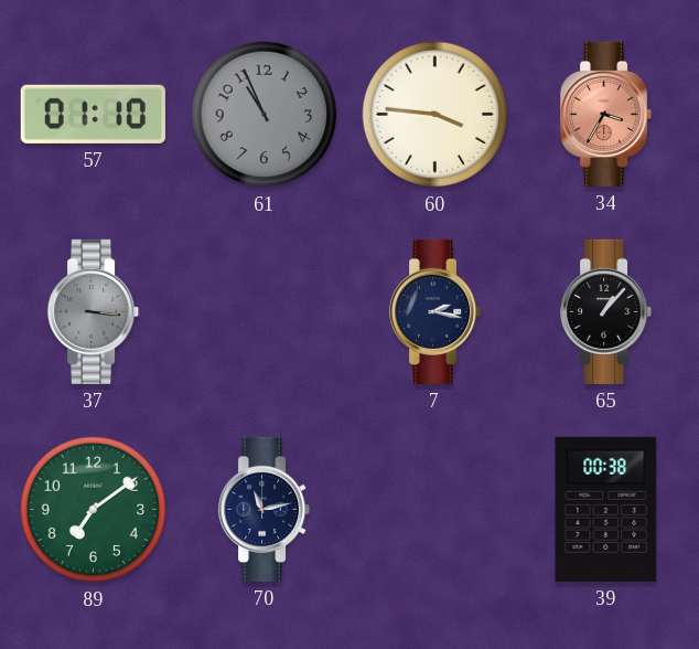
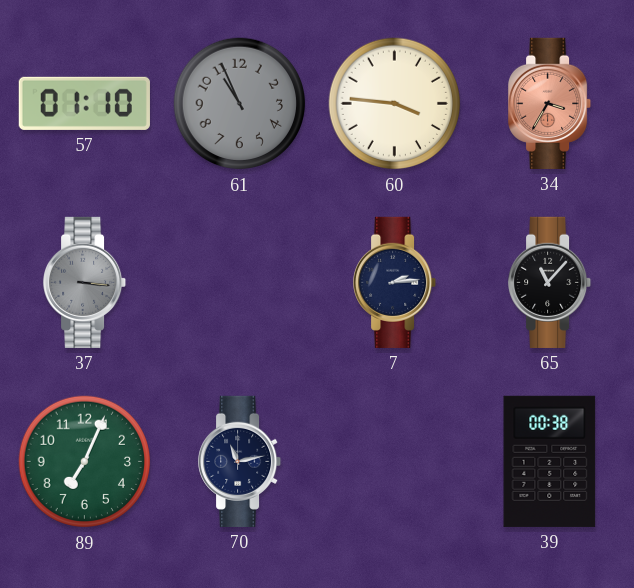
7: 2:17 -> 2:14
65: 1:07 -> 11:07
89: 7:09 -> 7:04
